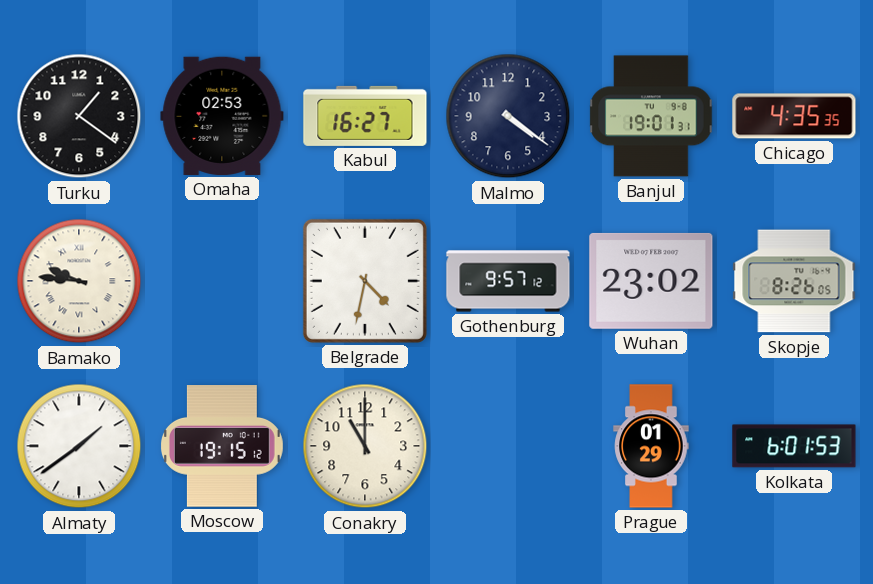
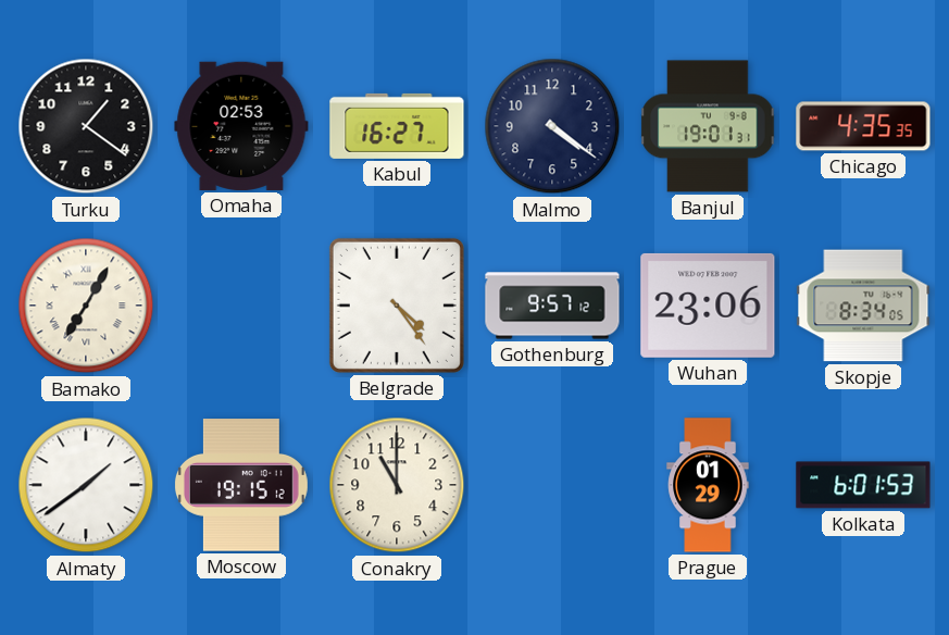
Bamako: 9:46 -> 7:05
Belgrade: 4:32 -> 4:24
Wuhan: 23:02 -> 23:06
Skopje: 8:26 -> 8:34
